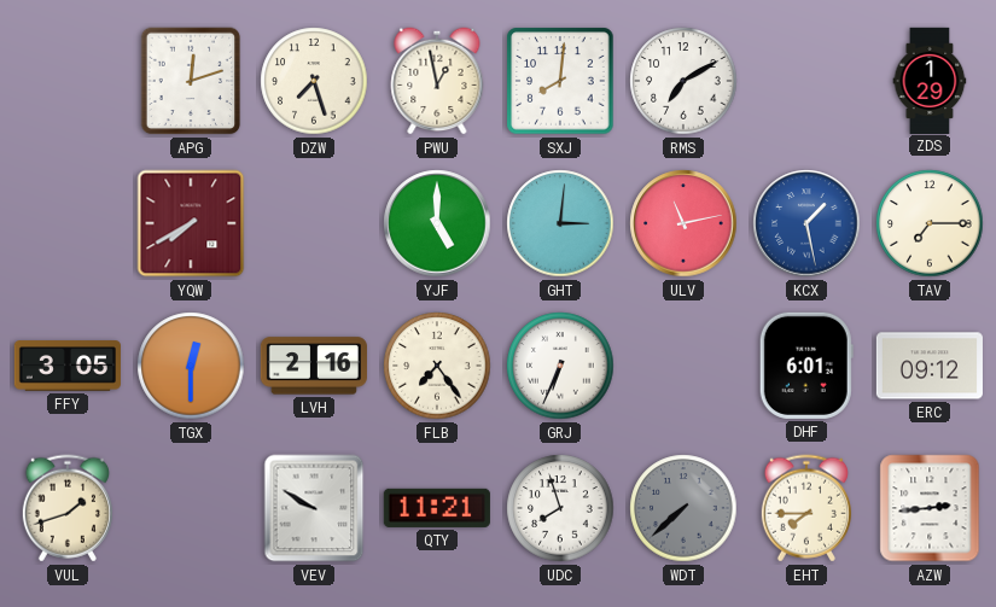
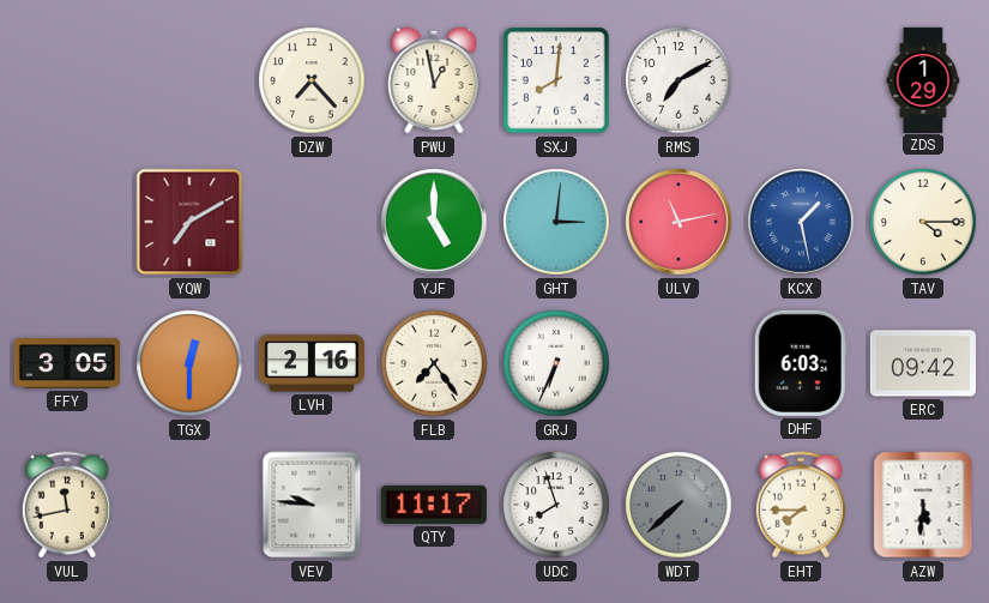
APG: 12:12 -> none
DZW: 7:27 -> 7:23
YQW: 7:40 -> 7:10
TAV: 7:15 -> 4:15
DHF: 6:01 -> 6:03
ERC: 09:12 -> 09:42
VUL: 1:42 -> 11:43
VEV: 9:50 -> 9:46
QTY: 11:21 -> 11:17
AZW: 2:44 -> 5:31
